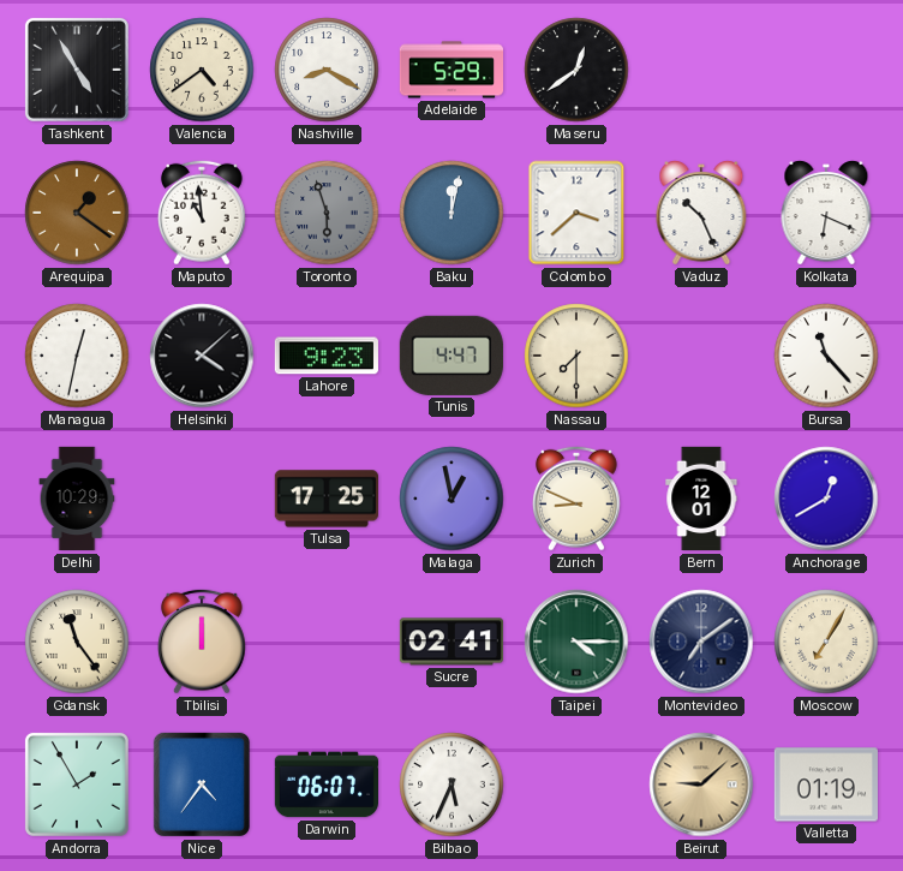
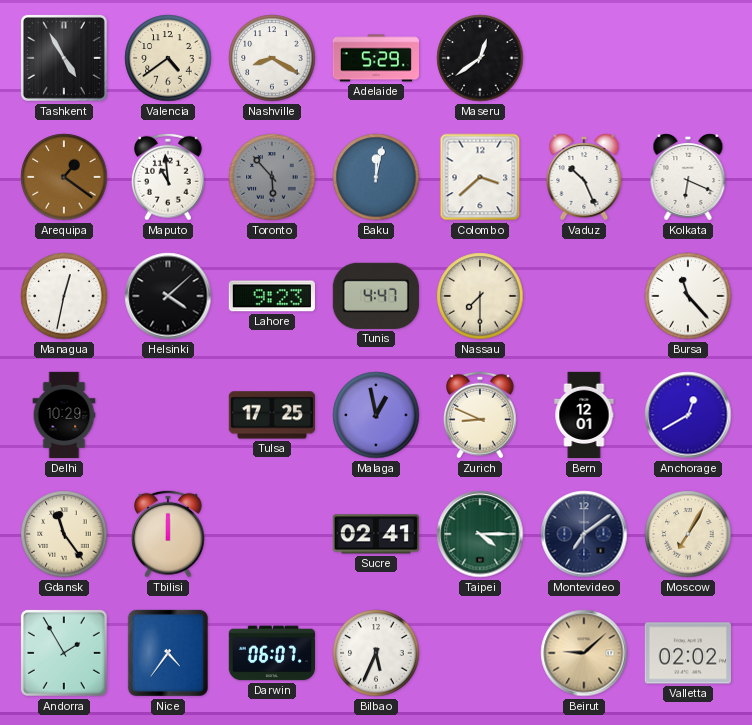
Toronto: 5:57 -> 5:53
Valletta: 01:19 -> 02:02
